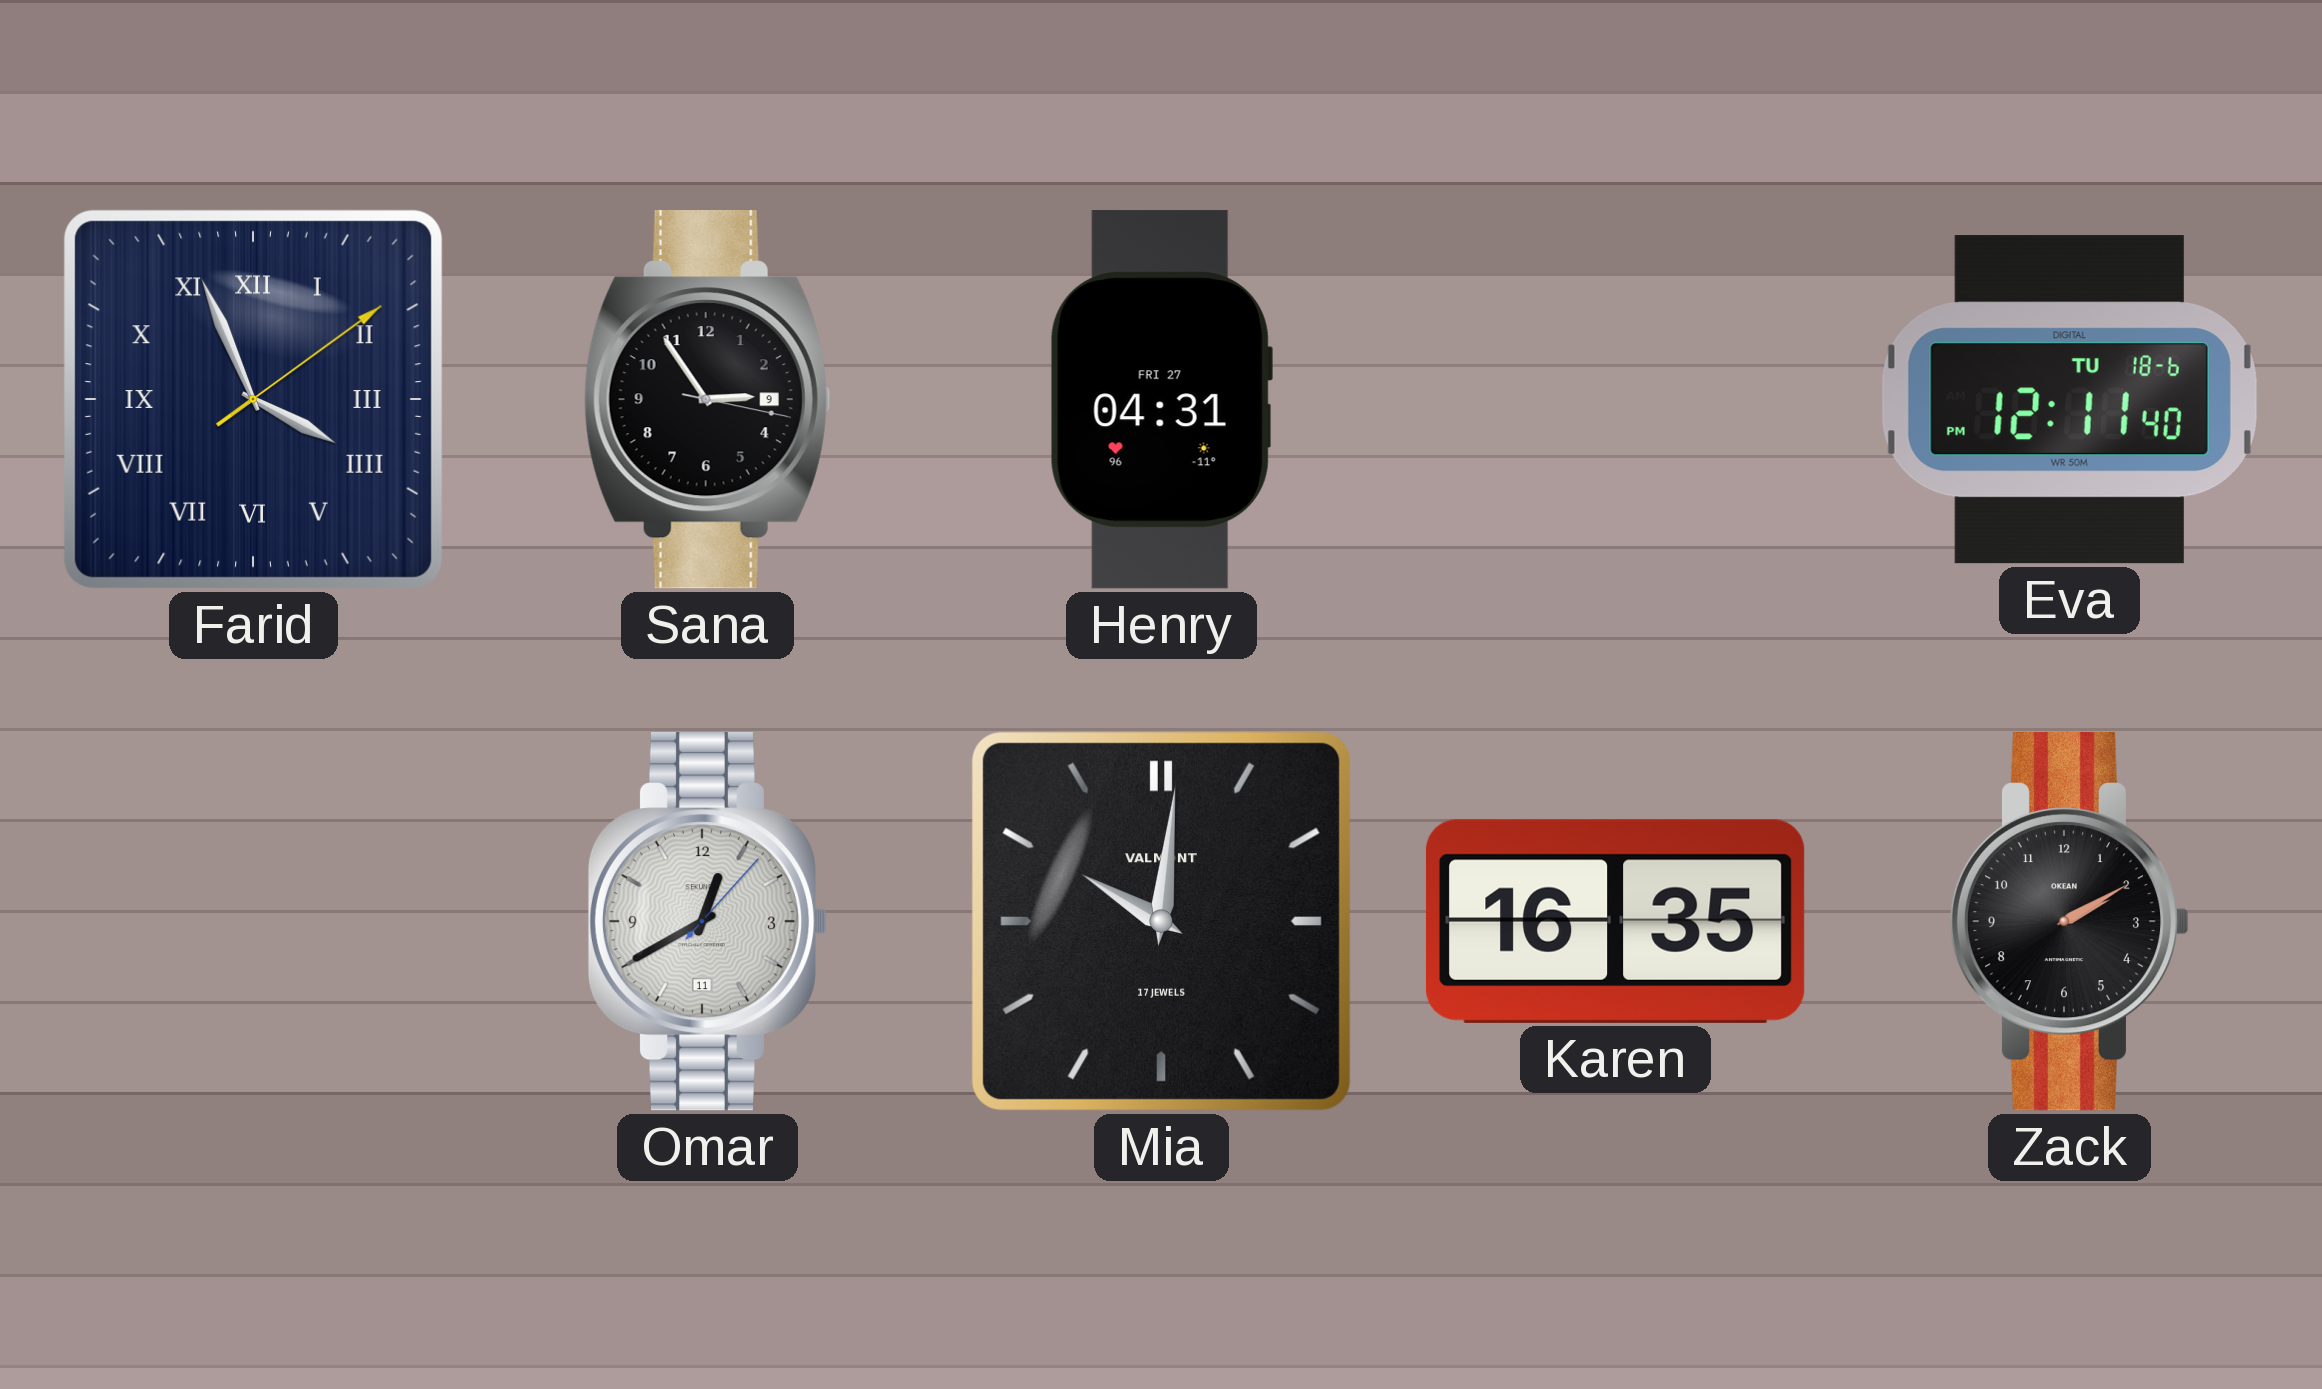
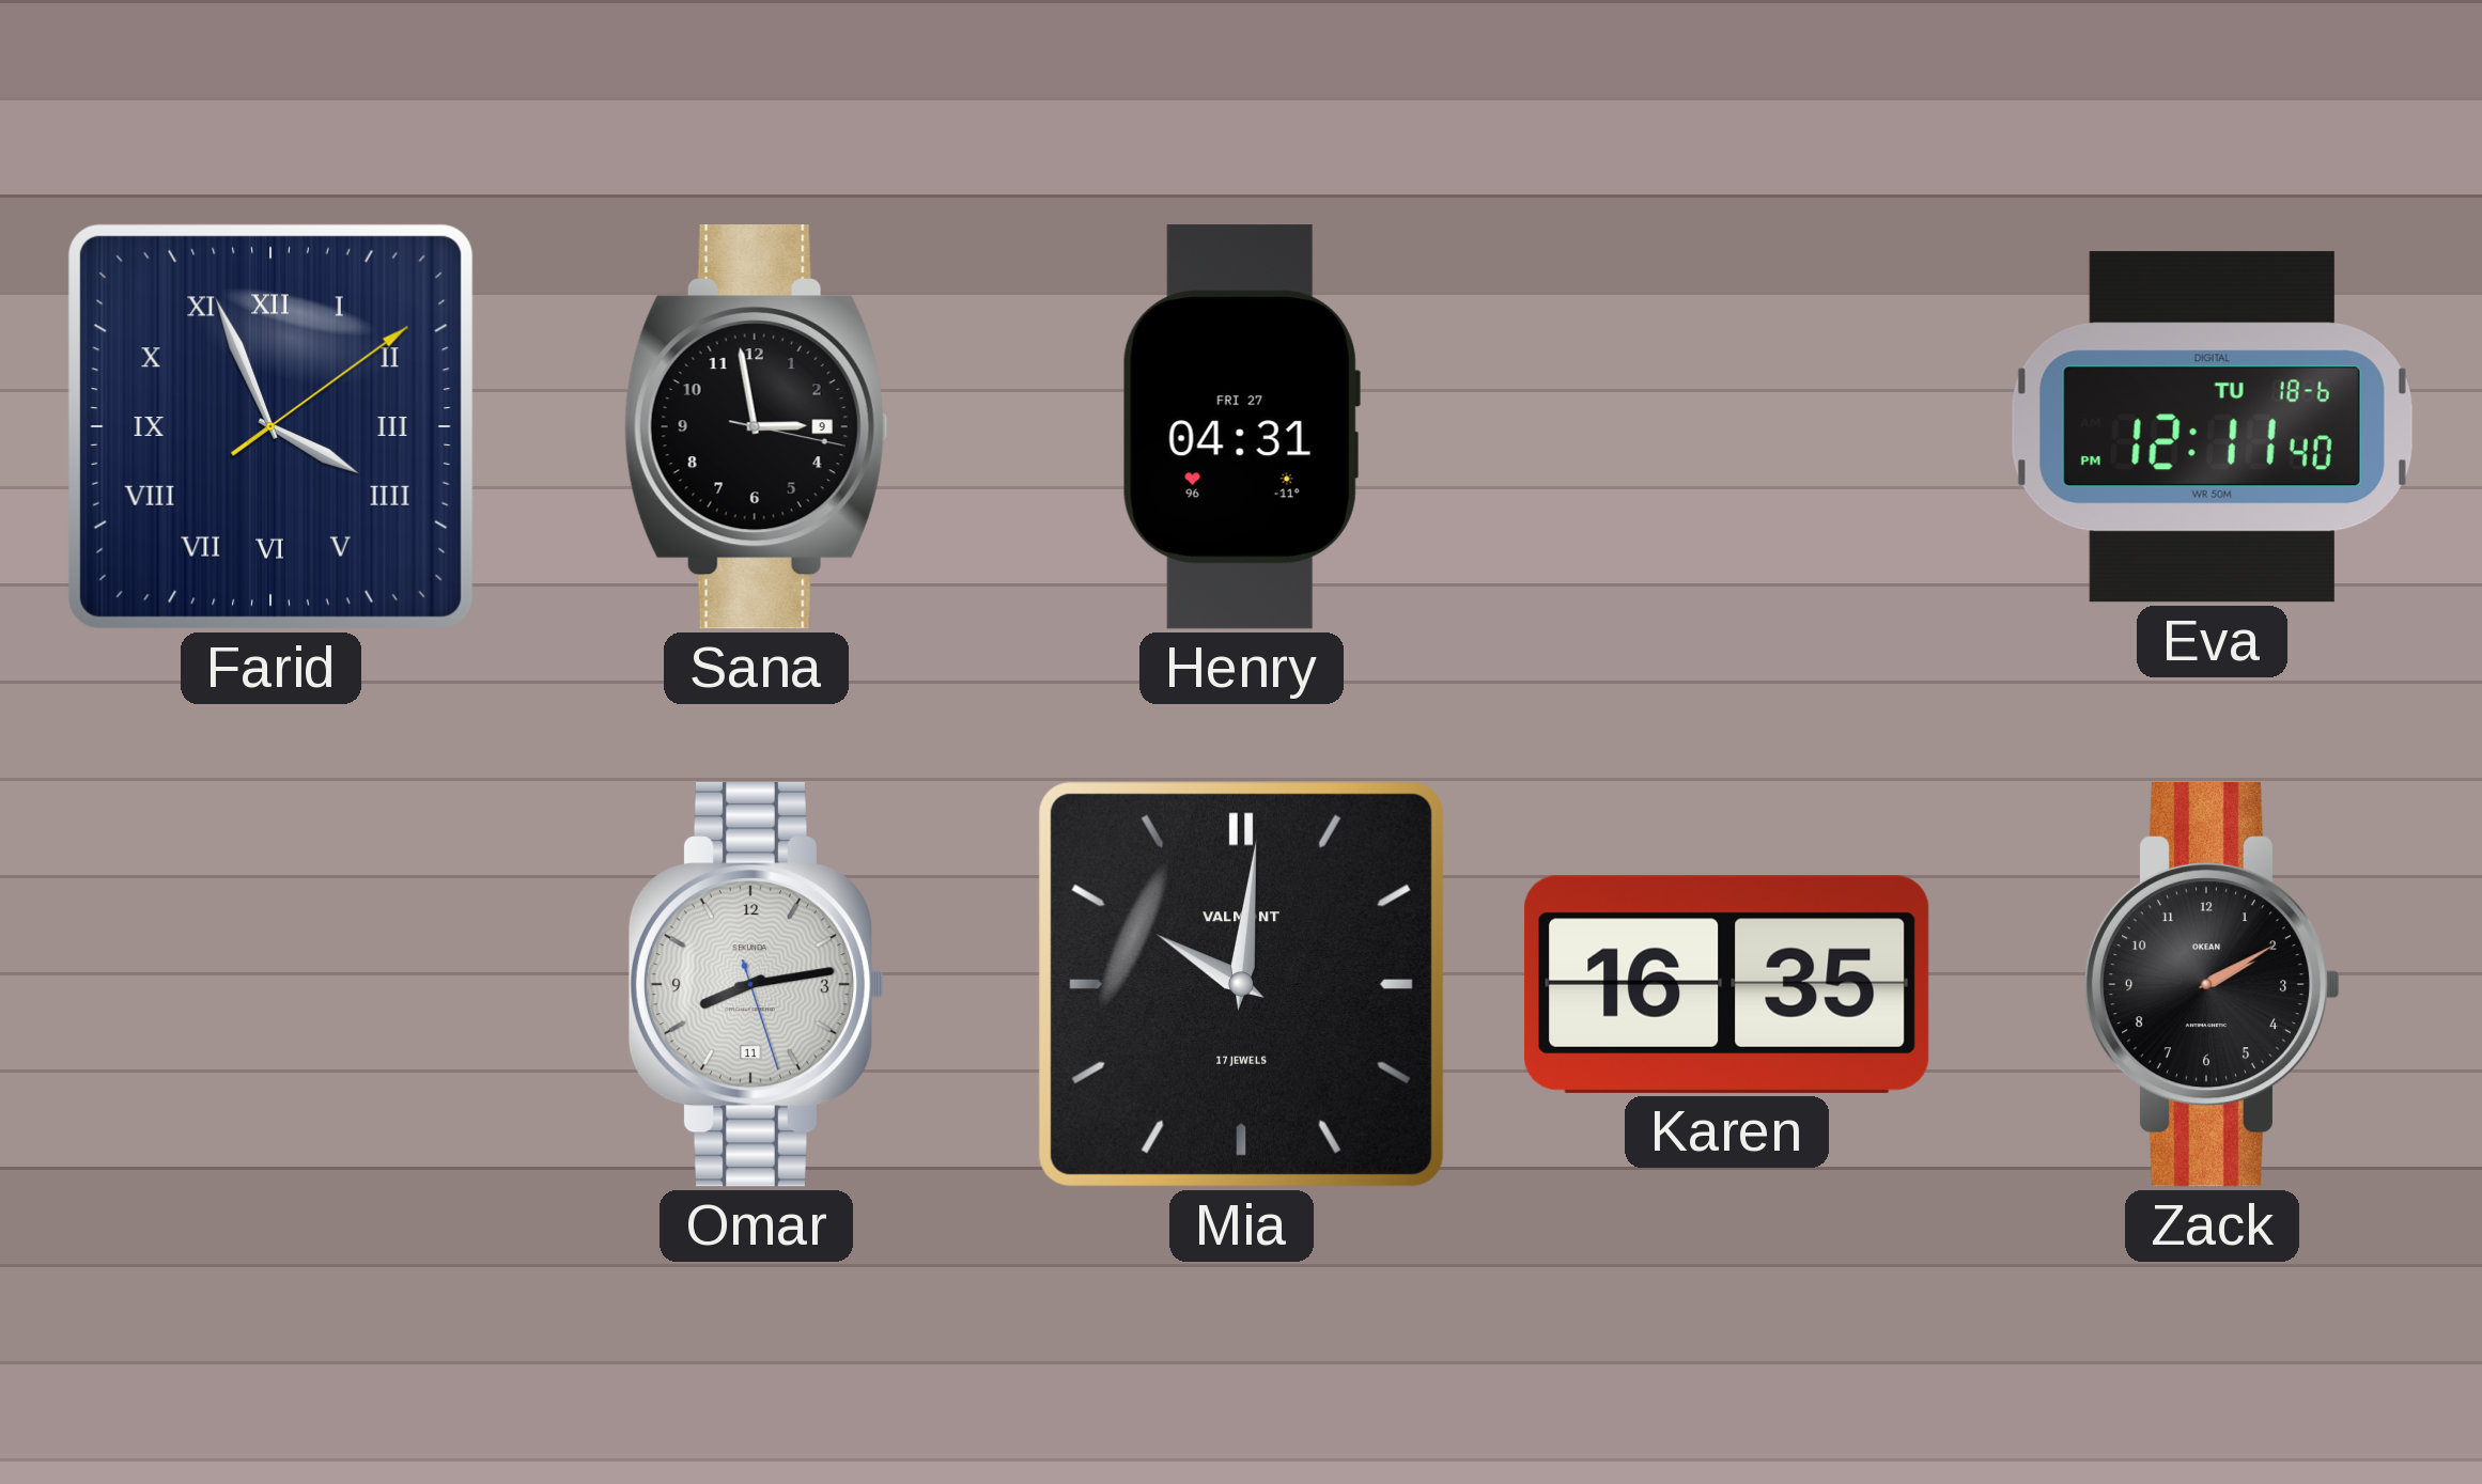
Sana: 2:54 -> 2:58
Omar: 12:40 -> 8:13
